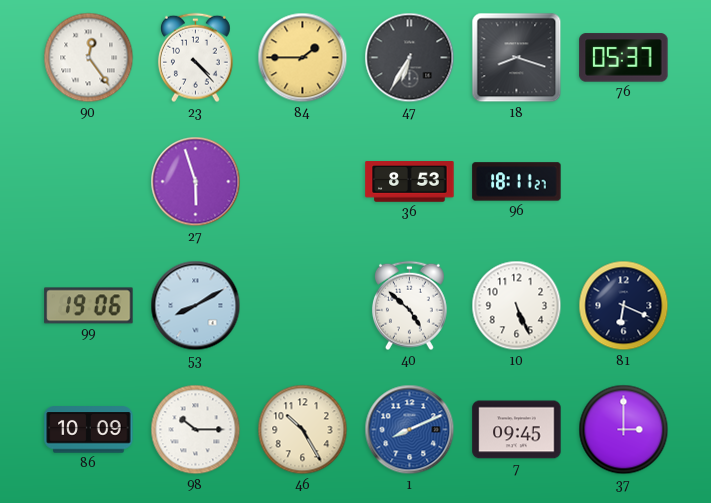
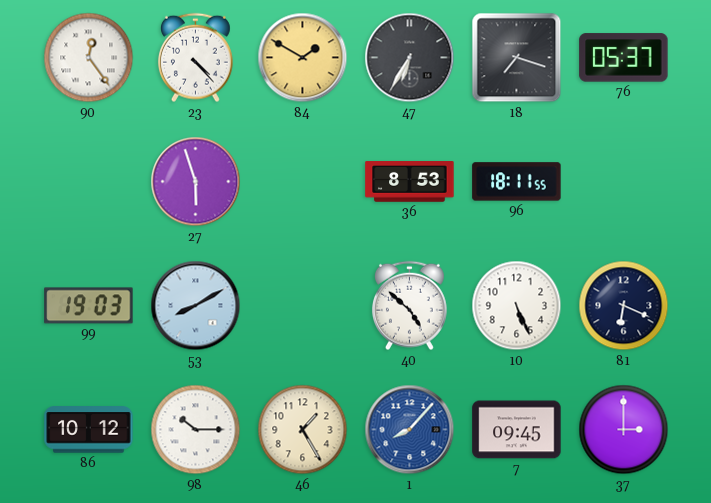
84: 1:45 -> 1:50
18: 8:18 -> 7:18
96: 18:11:27 -> 18:11:55
99: 19:06 -> 19:03
86: 10:09 -> 10:12
46: 10:25 -> 1:25
1: 8:11 -> 8:07
